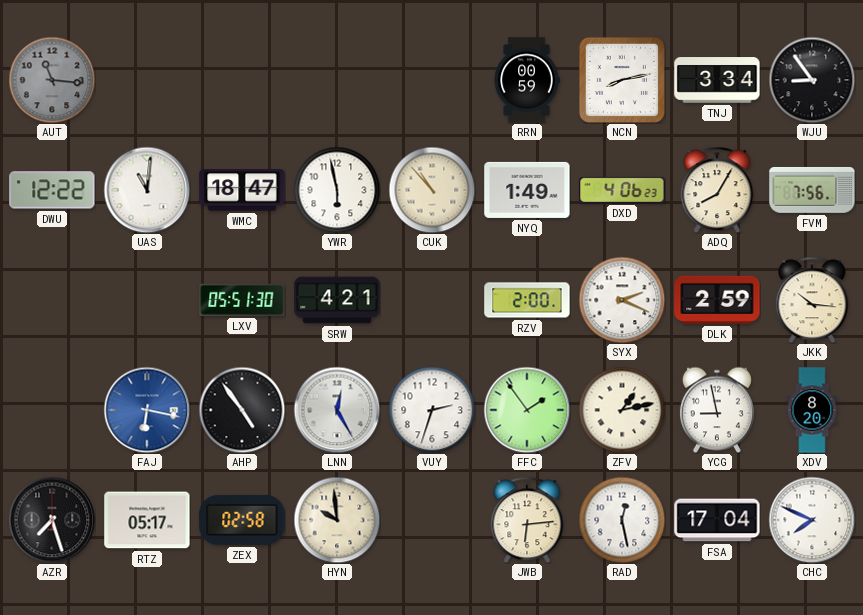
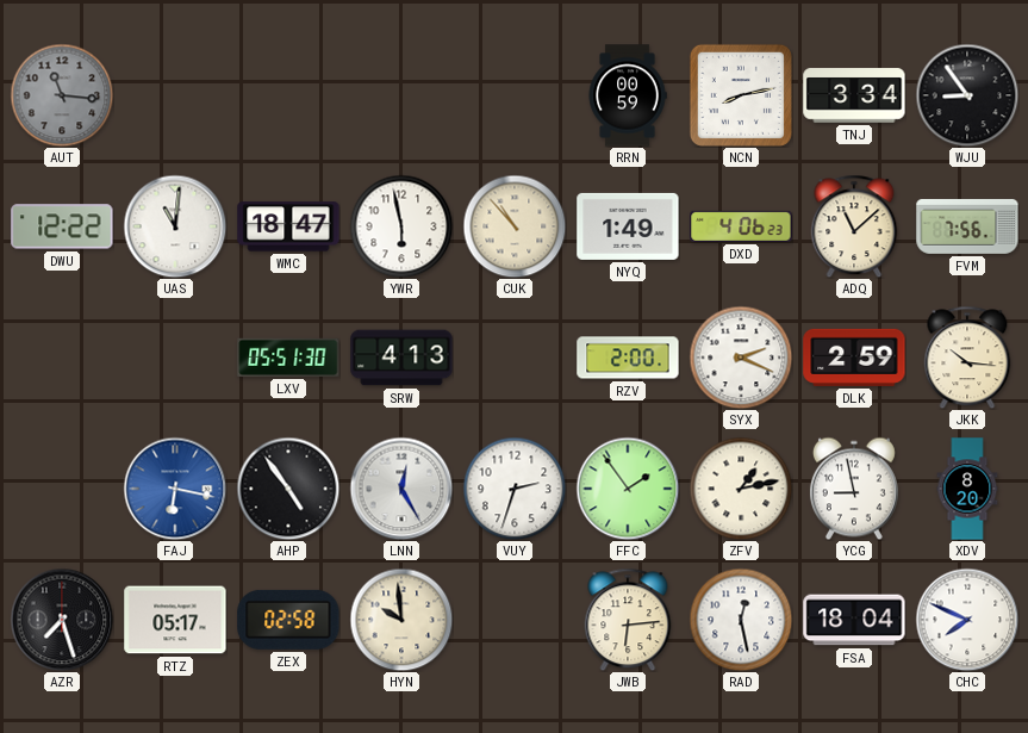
ADQ: 8:05 -> 11:08
SRW: 4:21 -> 4:13
FSA: 17:04 -> 18:04
